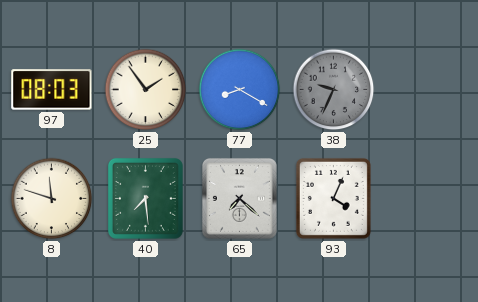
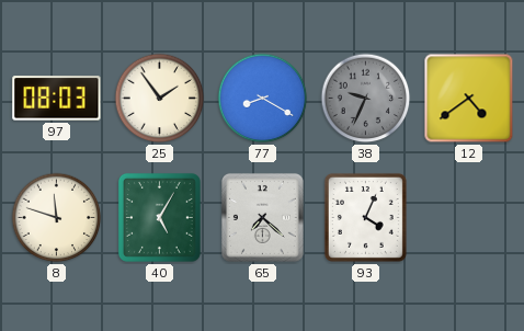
12: none -> 4:39
40: 7:29 -> 5:05
